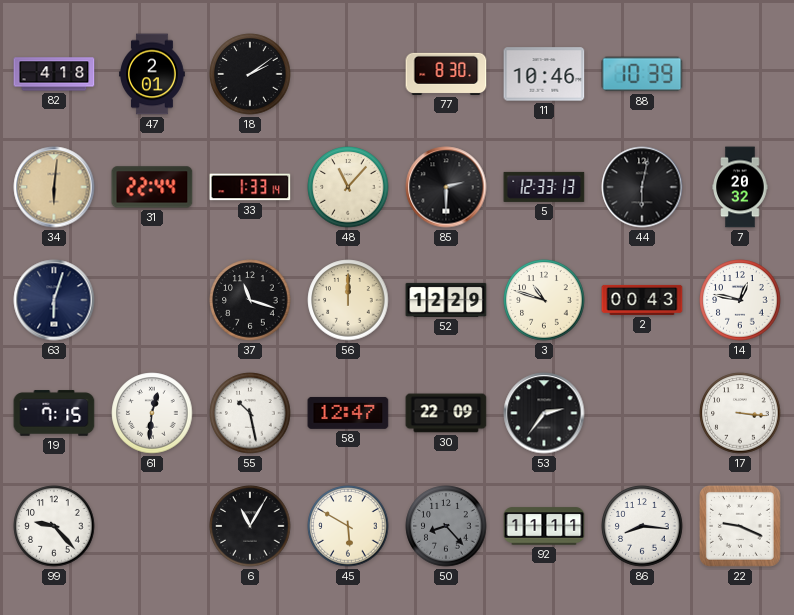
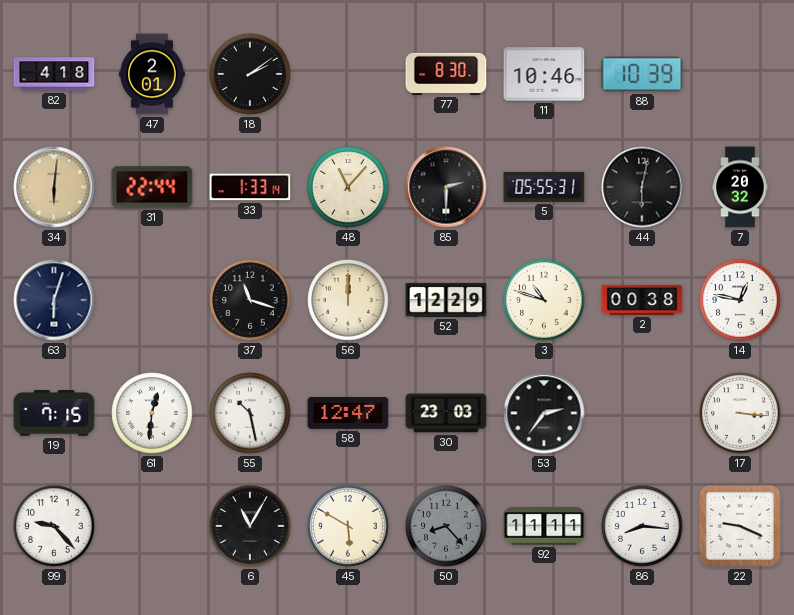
5: 12:33 -> 05:55
2: 00:43 -> 00:38
30: 22:09 -> 23:03
